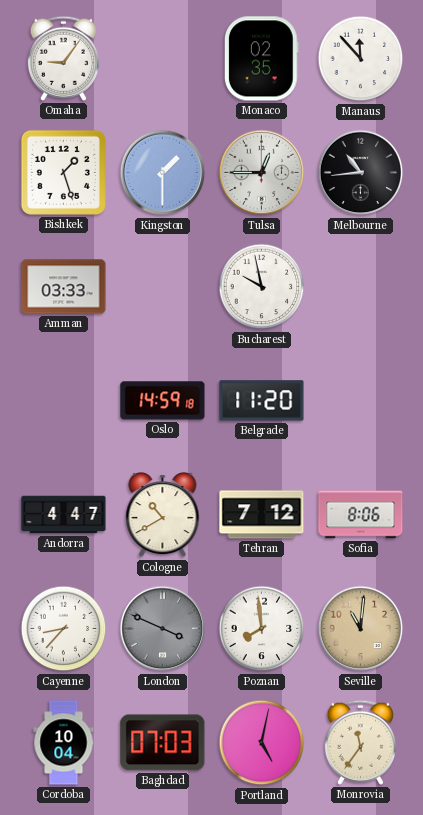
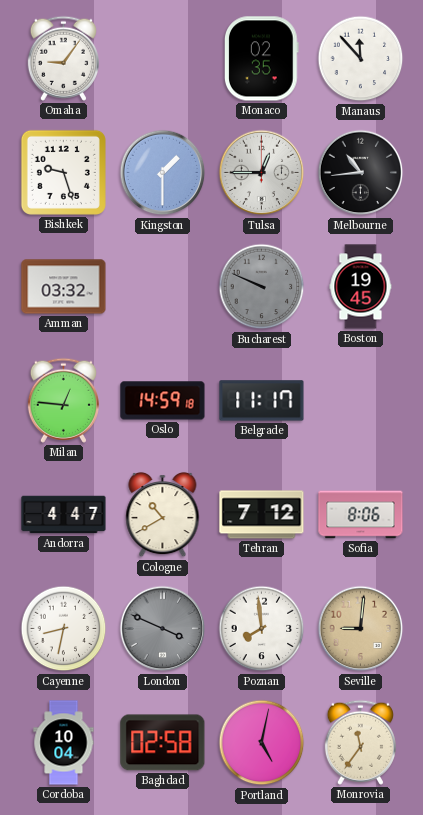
Bishkek: 1:27 -> 9:27
Amman: 03:33 -> 03:32
Bucharest: 9:58 -> 9:49
Bucharest dial: white -> grey
Boston: none -> 19:45
Milan: none -> 12:46
Belgrade: 11:20 -> 11:17
Cayenne: 8:37 -> 8:32
Seville: 11:01 -> 9:01
Baghdad: 07:03 -> 02:58
